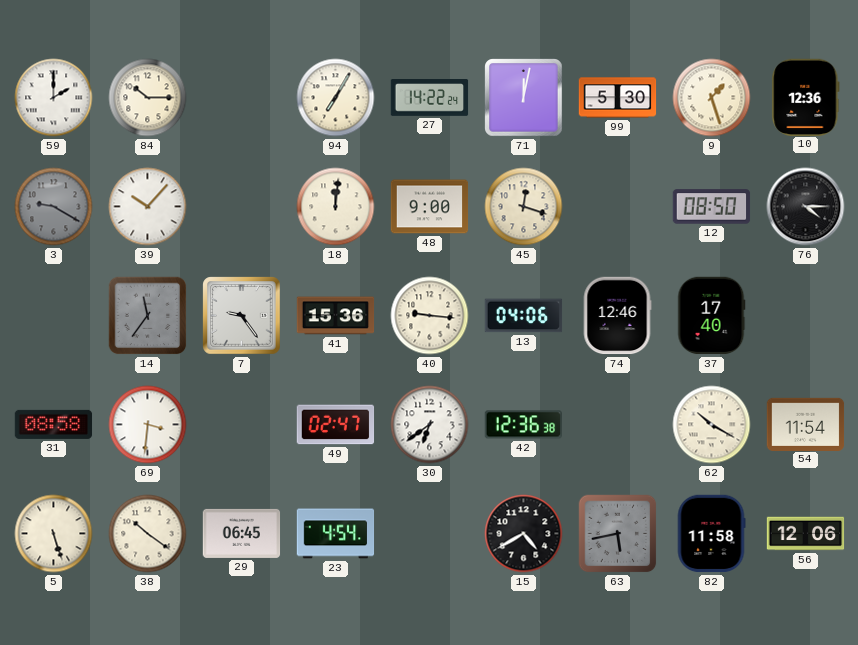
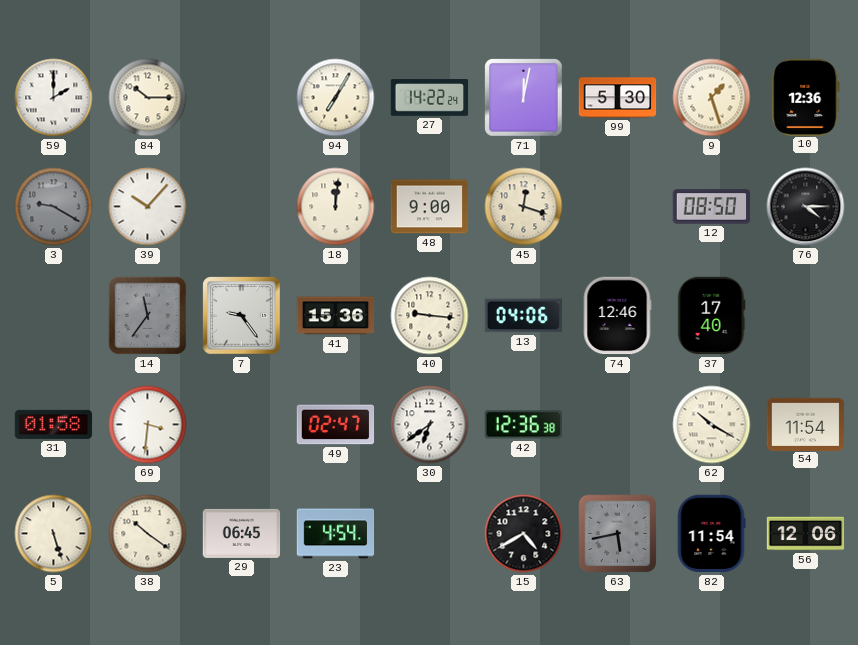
31: 08:58 -> 01:58
82: 11:58 -> 11:54
